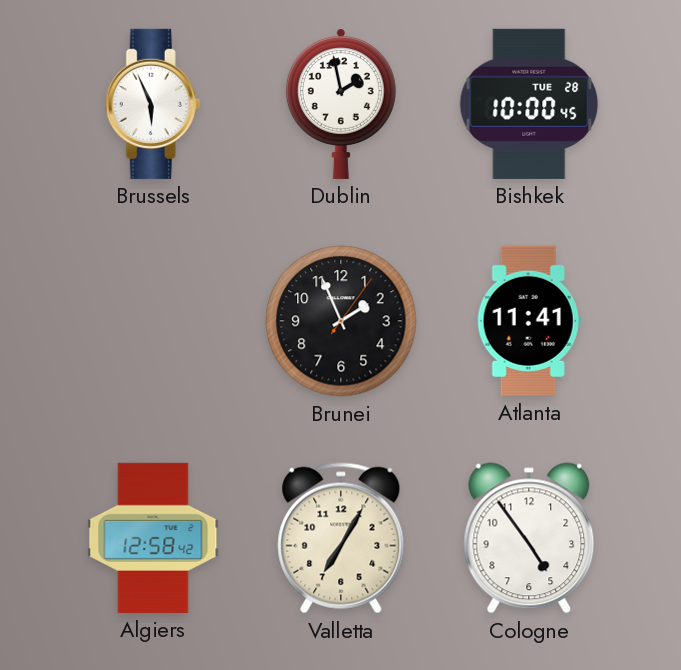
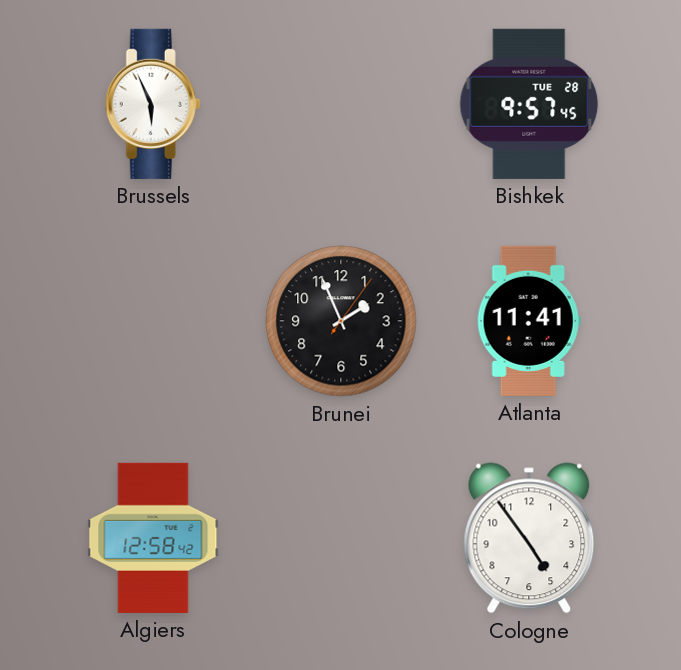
Dublin: 1:58 -> none
Bishkek: 10:00 -> 9:57
Valletta: 7:05 -> none
